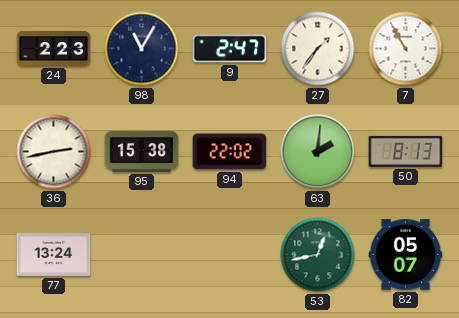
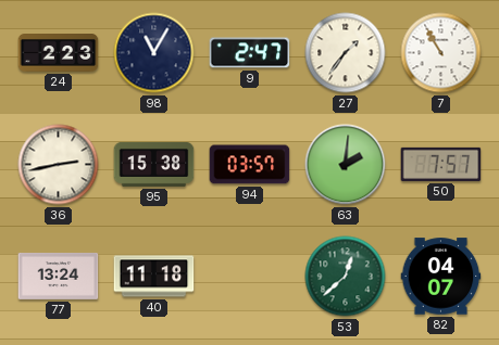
94: 22:02 -> 03:57
50: 8:13 -> 7:57
40: none -> 11:18
53: 12:43 -> 12:38
82: 05:07 -> 04:07
